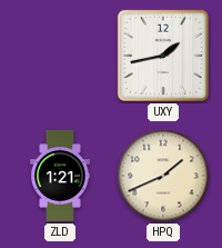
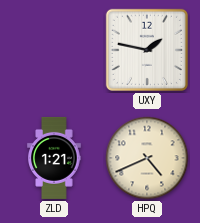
UXY: 1:43 -> 1:47
HPQ: 1:41 -> 4:41
